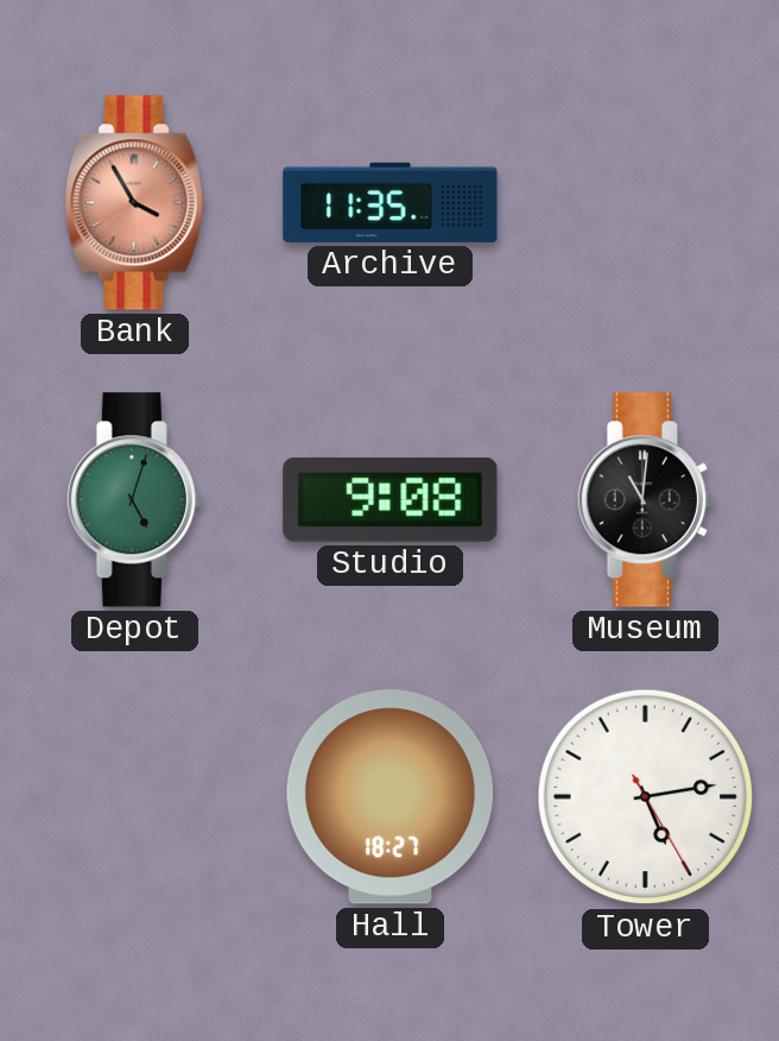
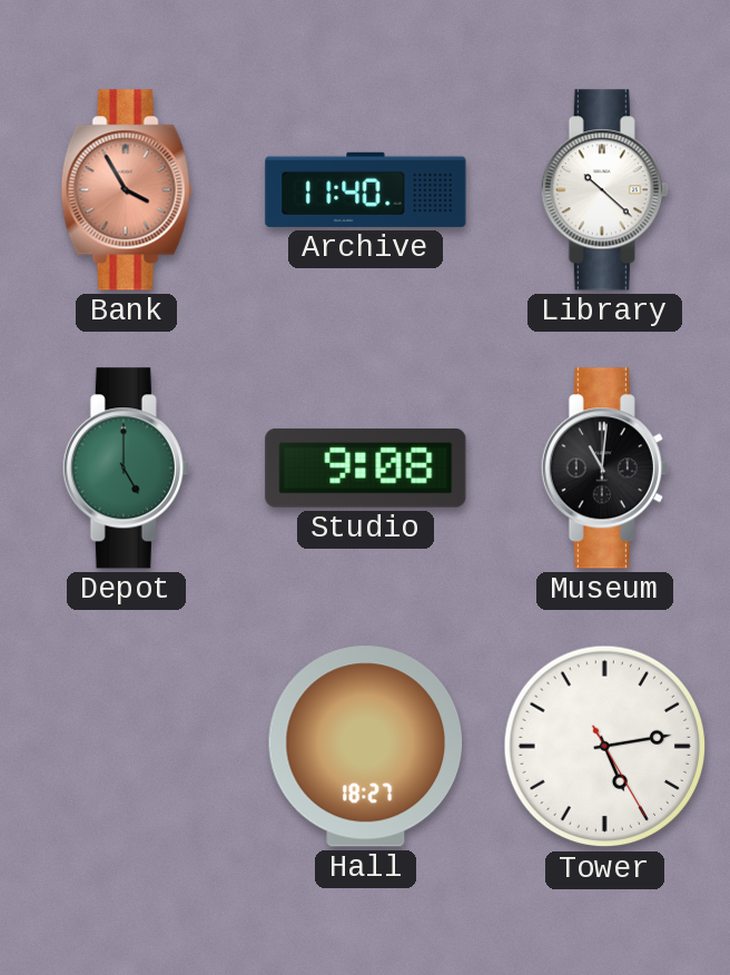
Archive: 11:35 -> 11:40
Library: none -> 10:22
Depot: 5:03 -> 5:00
